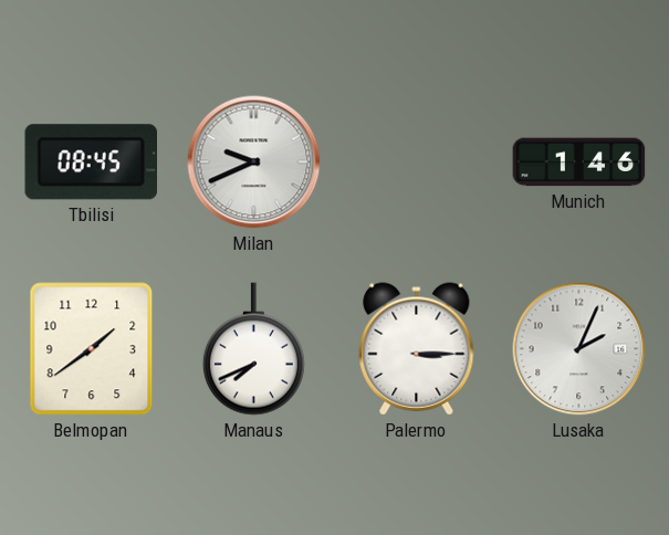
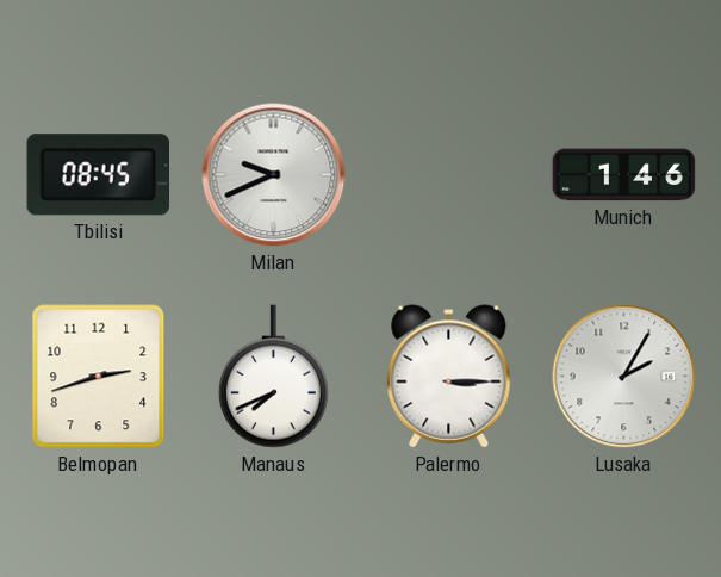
Belmopan: 1:39 -> 2:42
Lusaka: 2:04 -> 2:05
